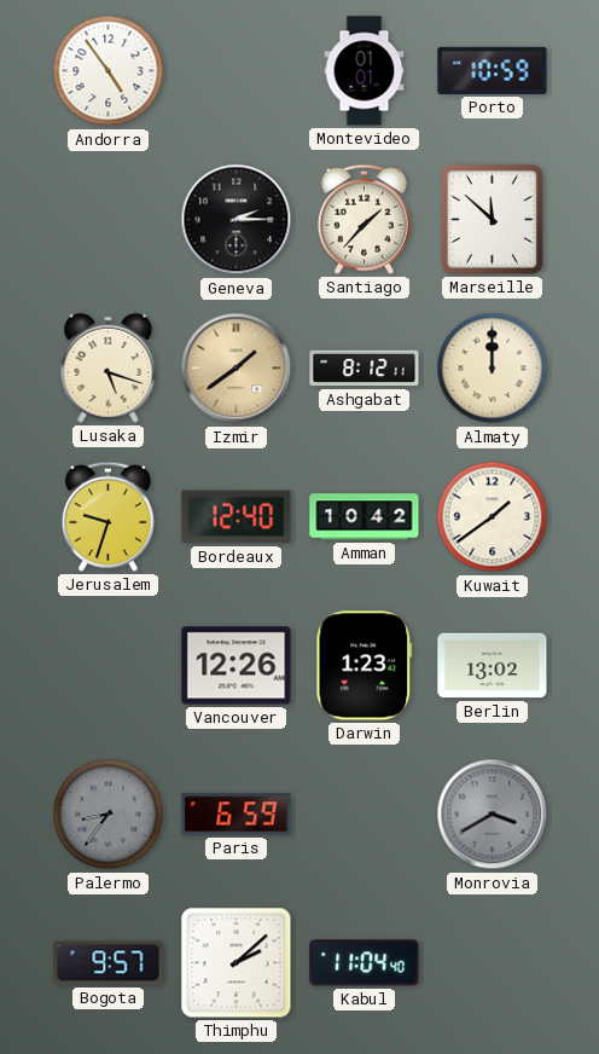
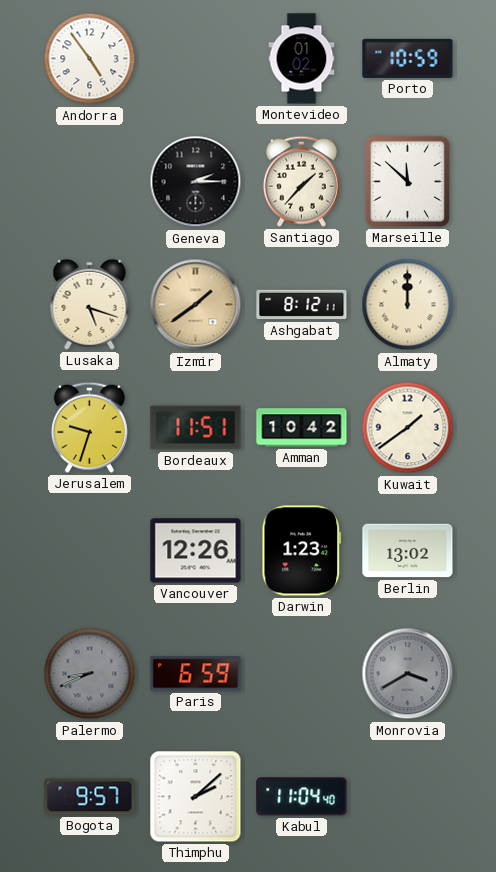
Montevideo: 01:01 -> 01:02
Bordeaux: 12:40 -> 11:51
Palermo: 8:36 -> 8:41
